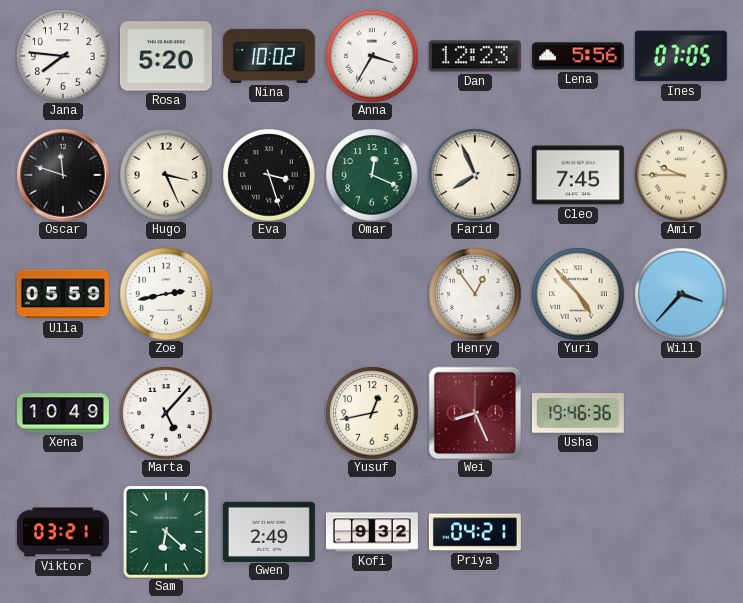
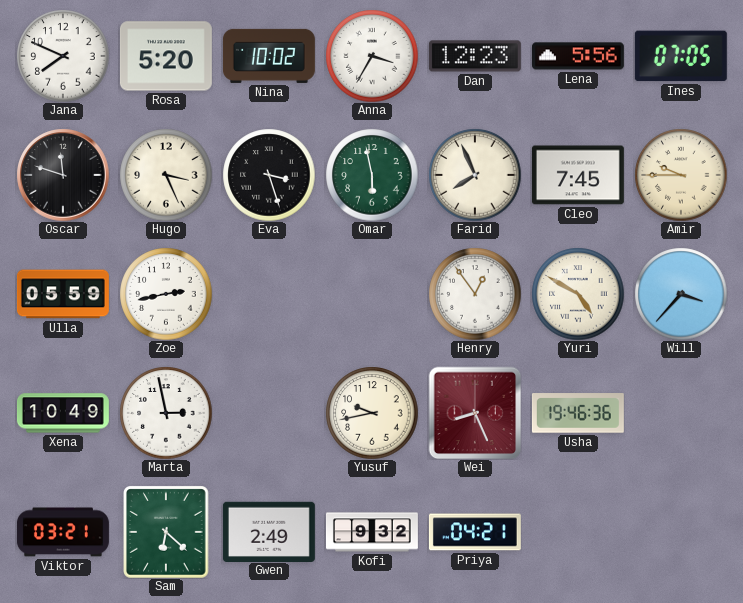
Jana: 7:46 -> 7:49
Omar: 12:19 -> 5:58
Yuri: 4:53 -> 4:50
Marta: 5:07 -> 2:58
Yusuf: 12:43 -> 9:43
